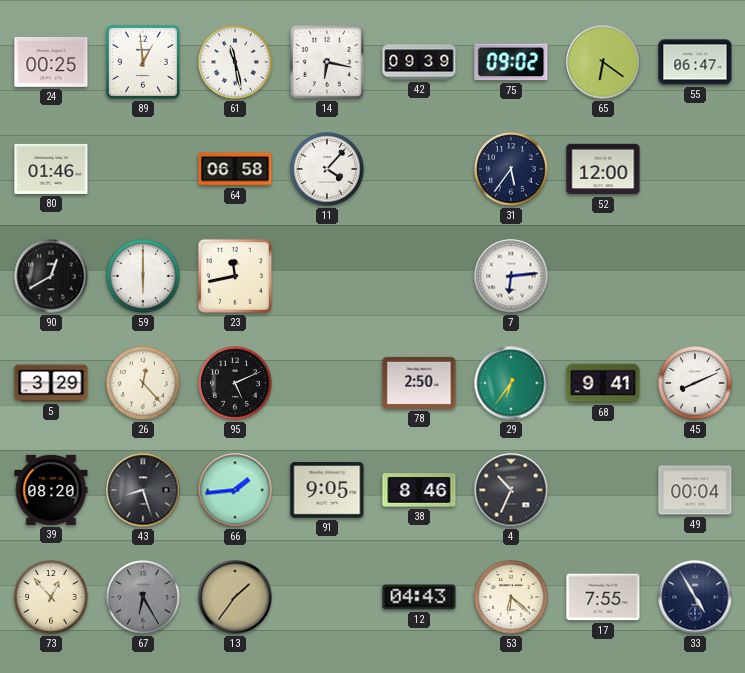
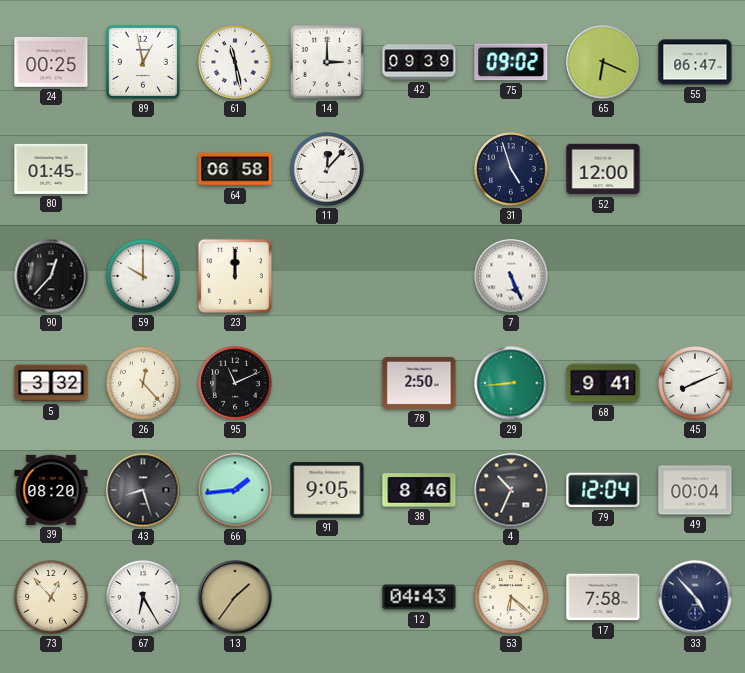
89: 12:59 -> 12:58
14: 6:17 -> 3:00
65: 6:21 -> 6:19
80: 01:46 -> 01:45
11: 4:07 -> 12:07
31: 5:36 -> 4:57
90: 12:40 -> 12:37
59: 6:00 -> 10:00
23: 11:43 -> 12:00
7: 6:14 -> 5:26
5: 3:29 -> 3:32
95: 5:11 -> 11:11
29: 6:36 -> 8:44
79: none -> 12:04
67 dial: grey -> white
17: 7:55 -> 7:58
33: 4:55 -> 4:53
